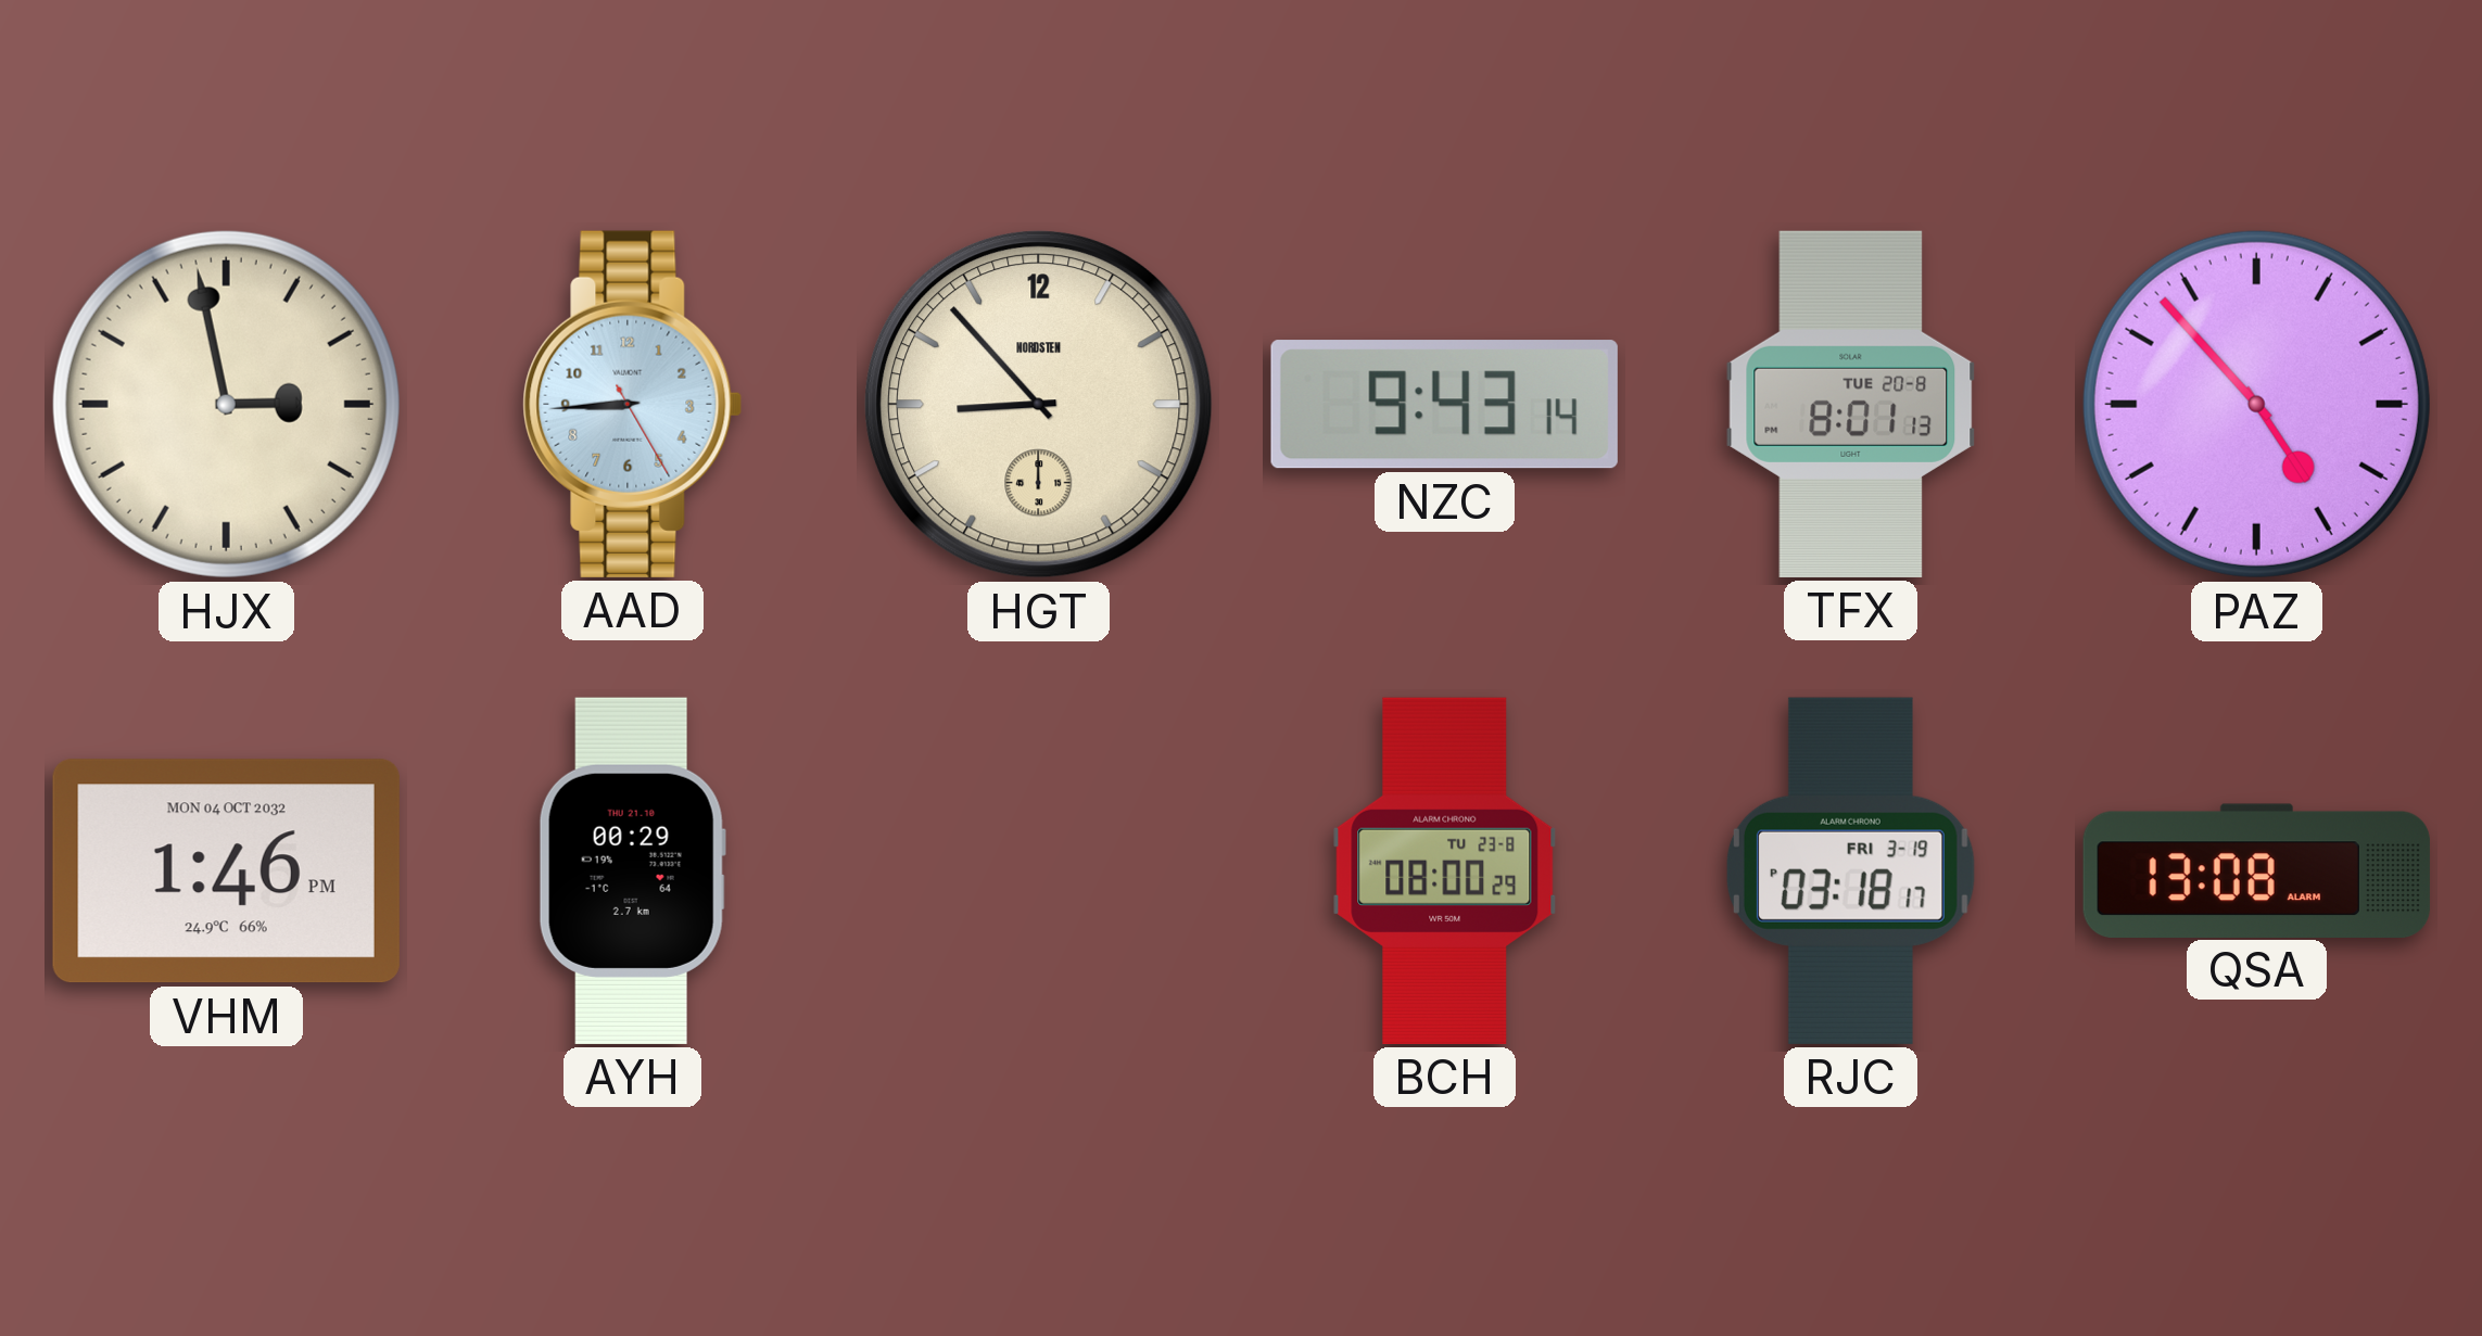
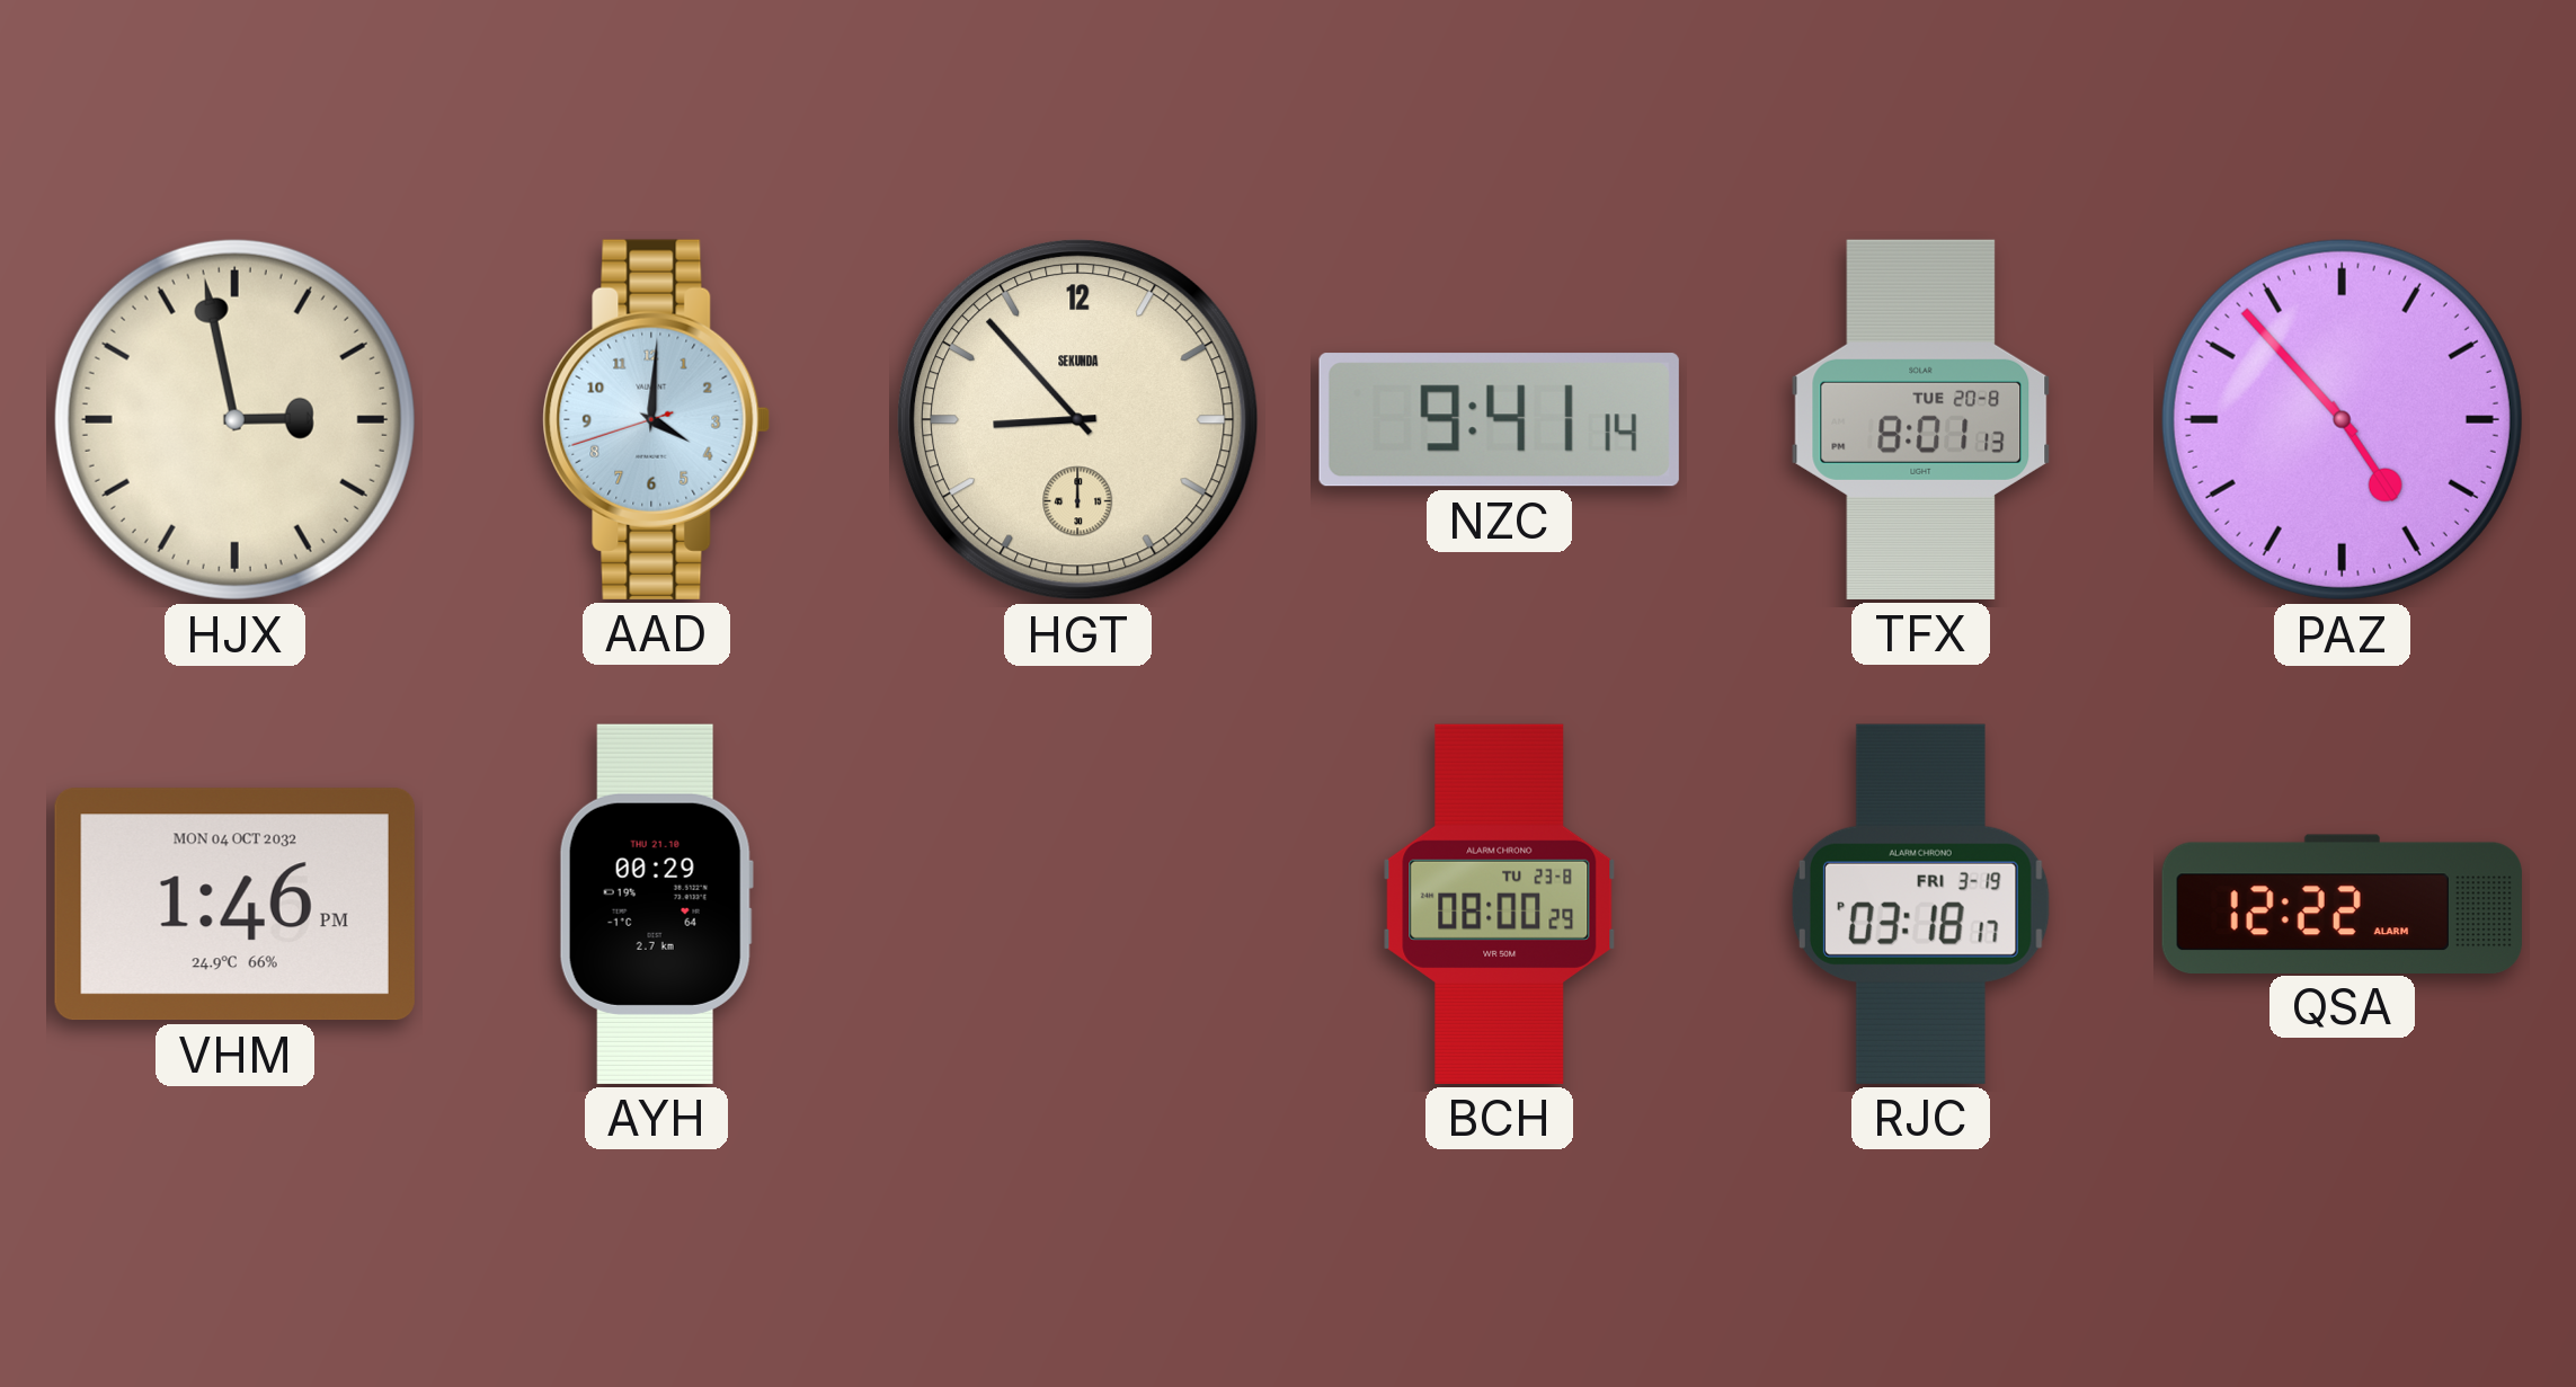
AAD: 8:44 -> 4:00
HGT brand: NORDSTEN -> SEKUNDA
NZC: 9:43 -> 9:41
QSA: 13:08 -> 12:22
